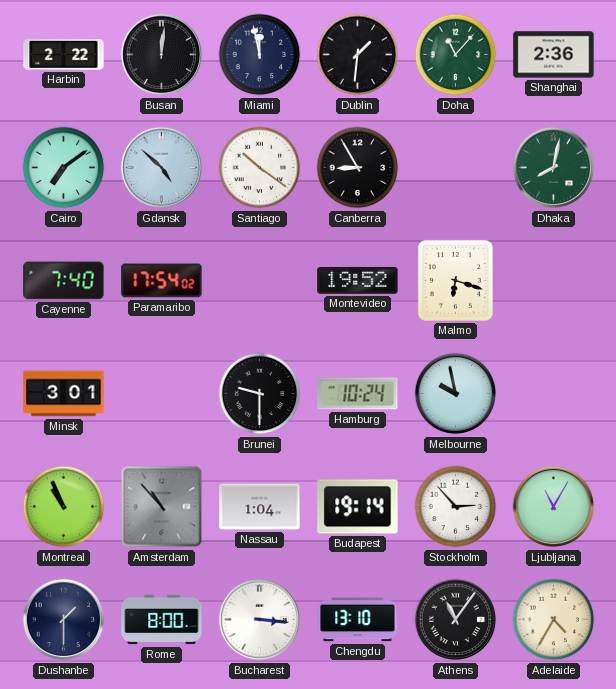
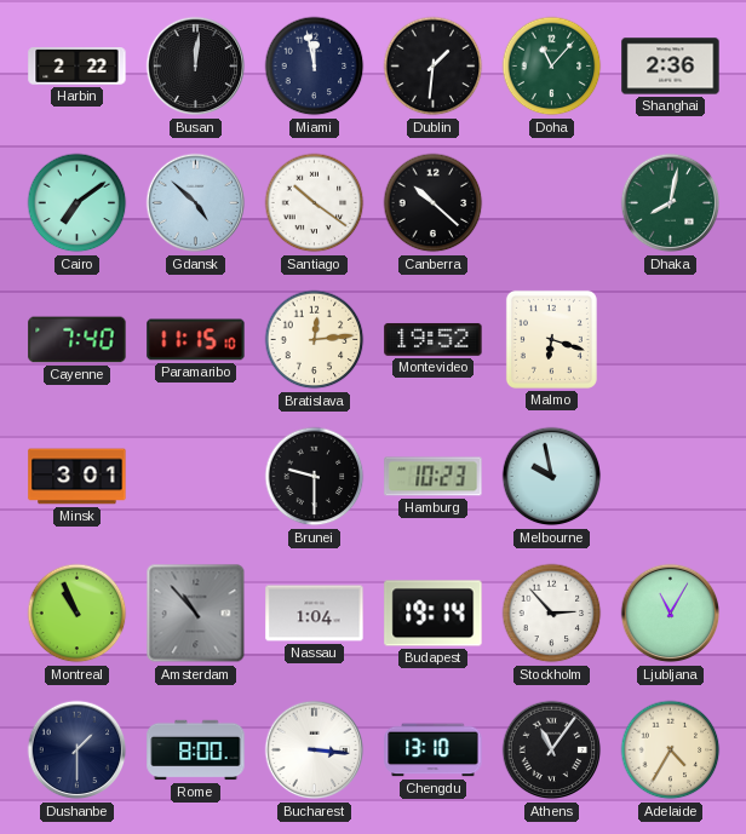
Canberra: 8:55 -> 10:22
Paramaribo: 17:54 -> 11:15
Bratislava: none -> 12:14
Hamburg: 10:24 -> 10:23
